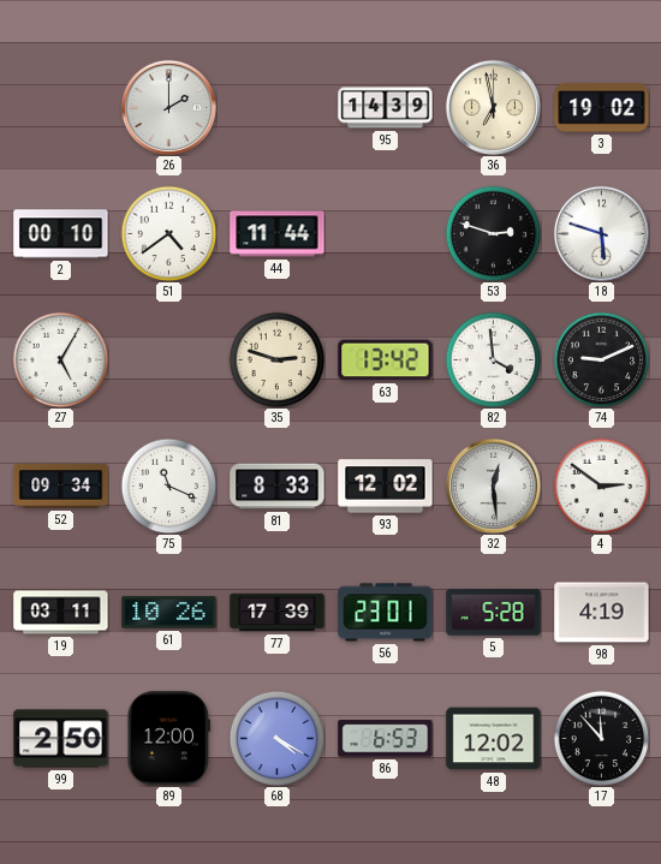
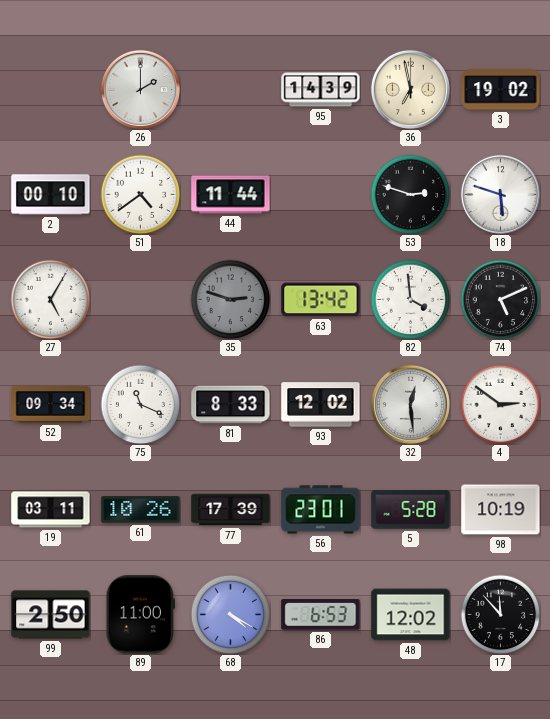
35 dial: cream -> grey
74: 9:11 -> 5:11
98: 4:19 -> 10:19
89: 12:00 -> 11:00
